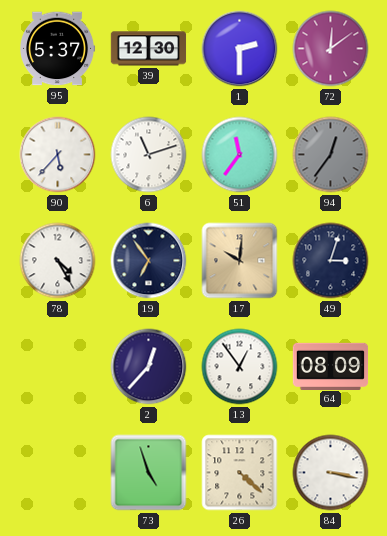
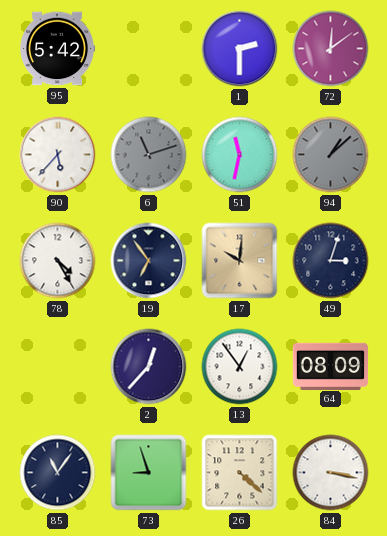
95: 5:37 -> 5:42
39: 12:30 -> none
6 dial: white -> grey
51: 11:36 -> 11:32
94: 12:36 -> 1:08
85: none -> 11:06
73: 4:57 -> 8:57
